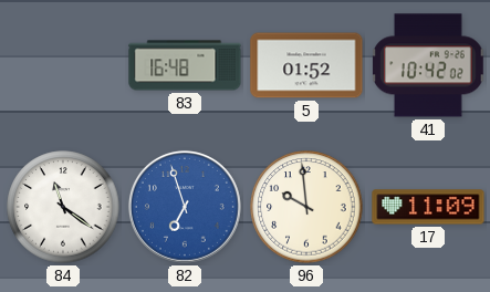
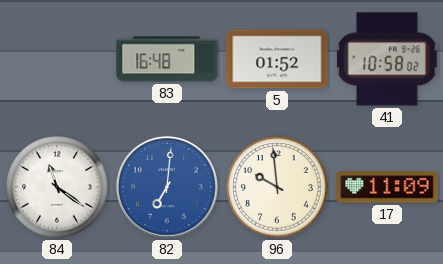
41: 10:42 -> 10:58
82: 6:57 -> 7:01
